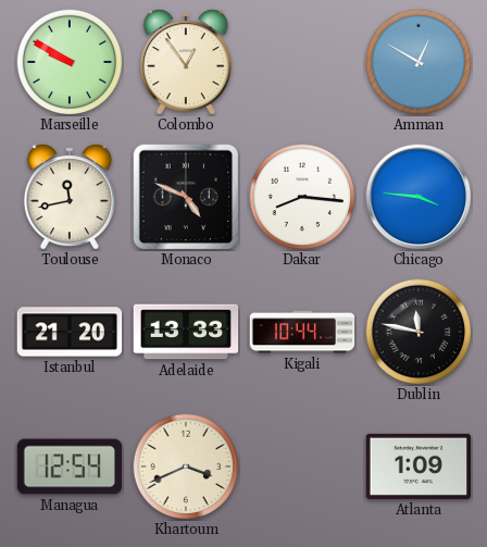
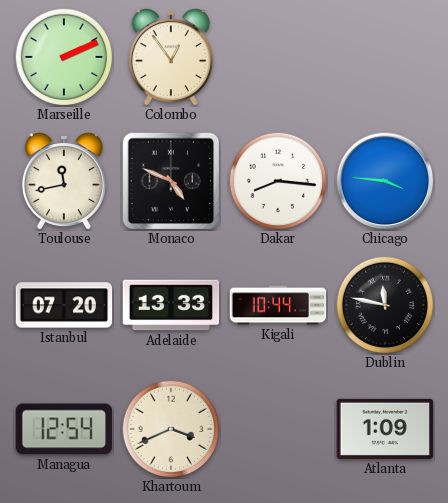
Marseille: 9:50 -> 2:11
Amman: 12:50 -> none
Istanbul: 21:20 -> 07:20
